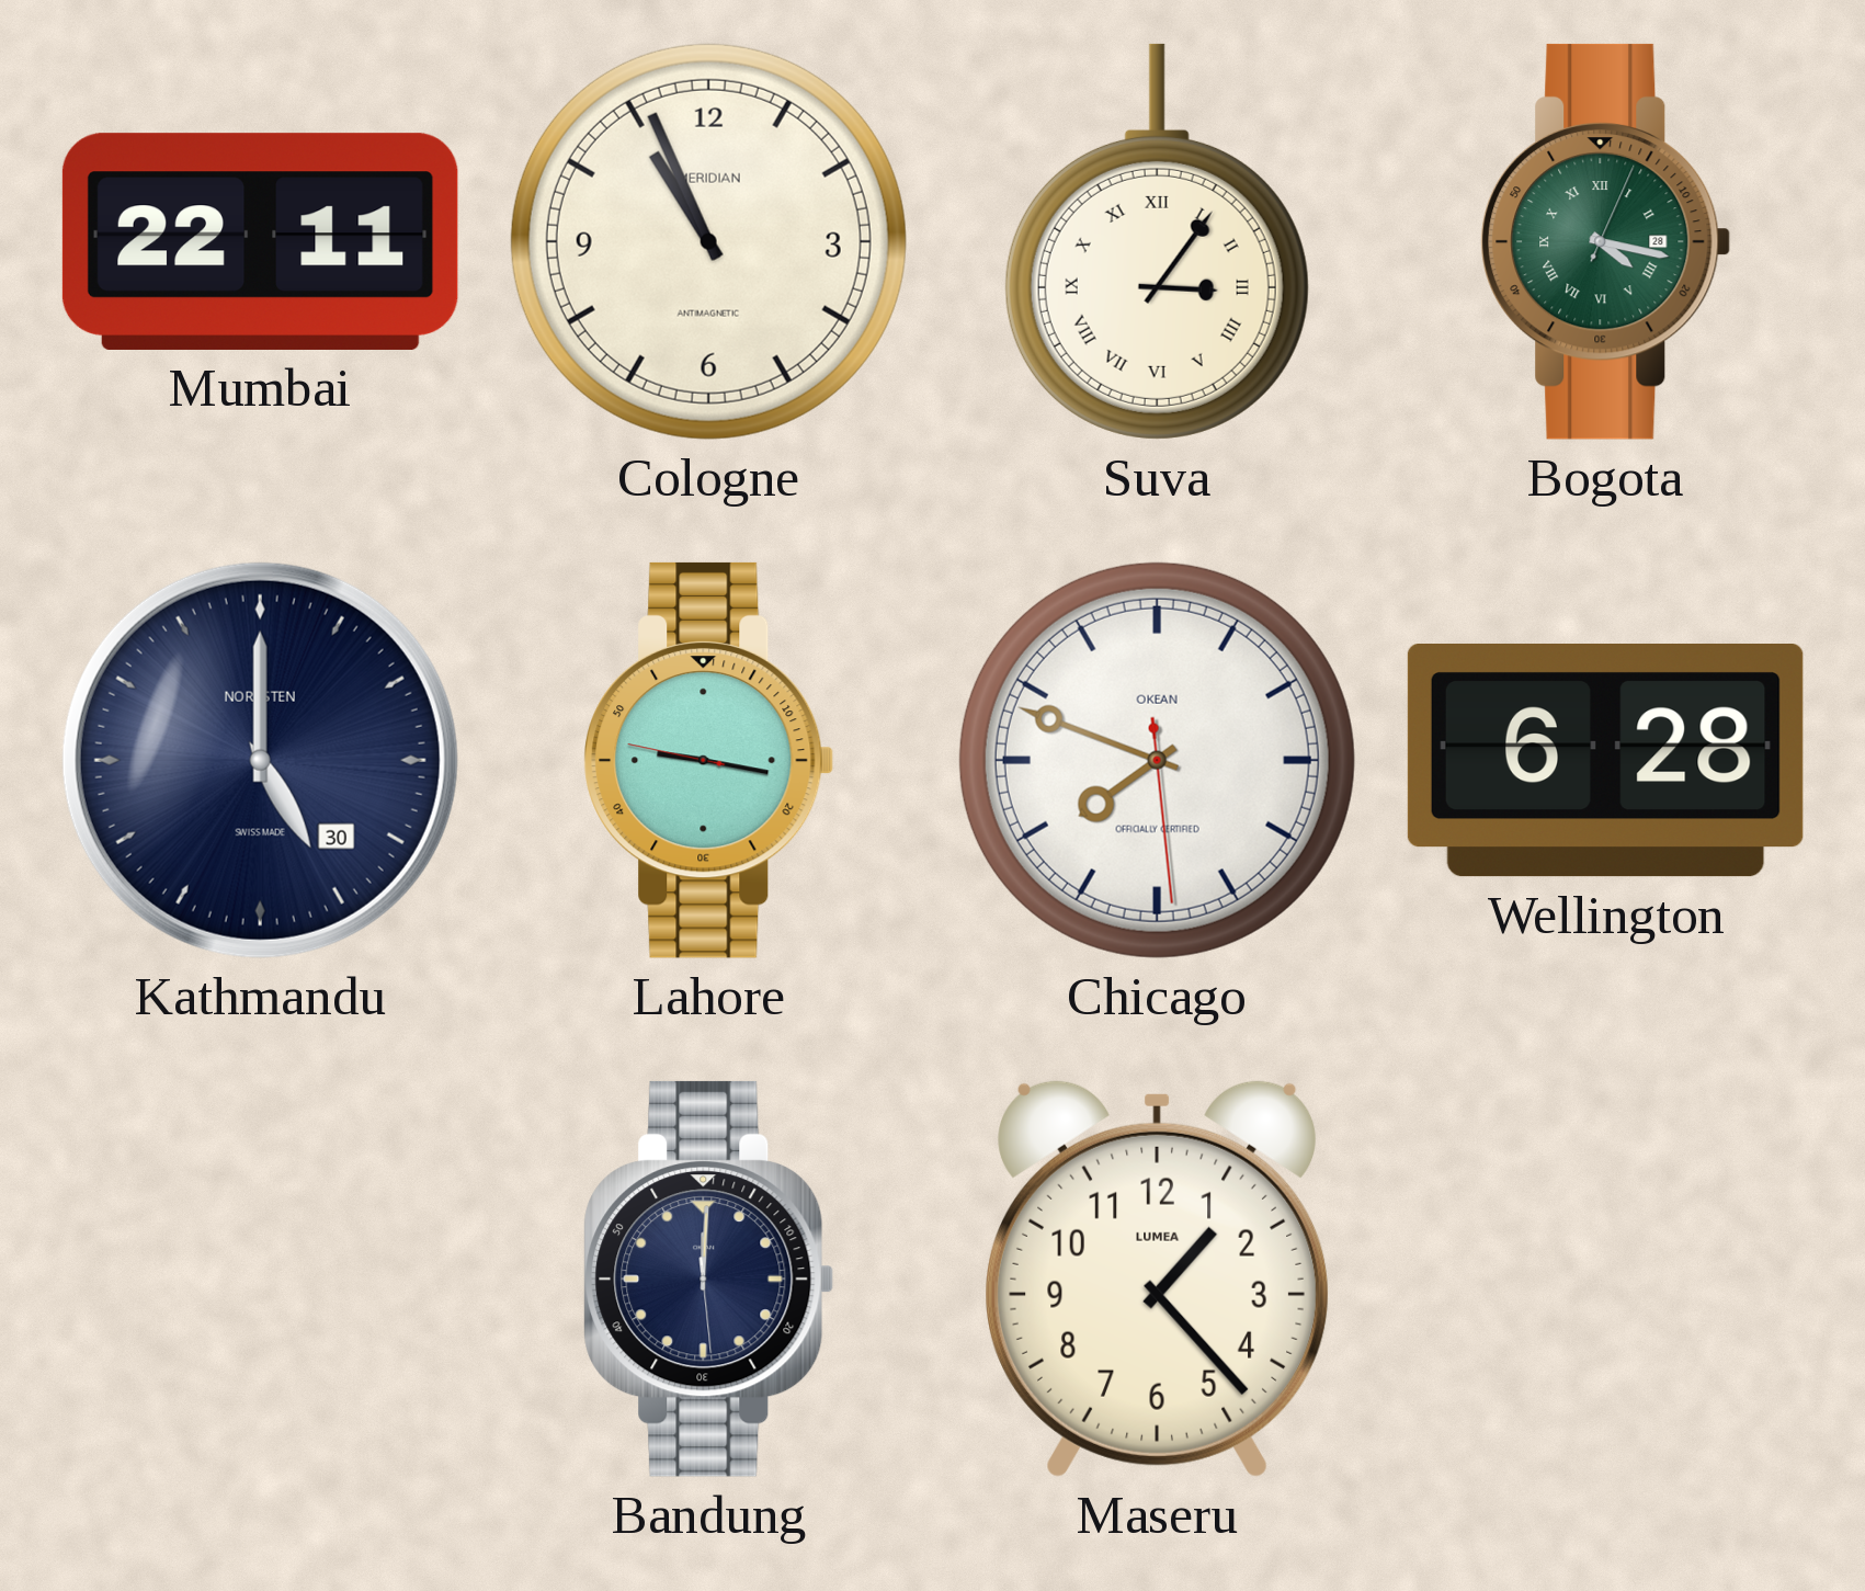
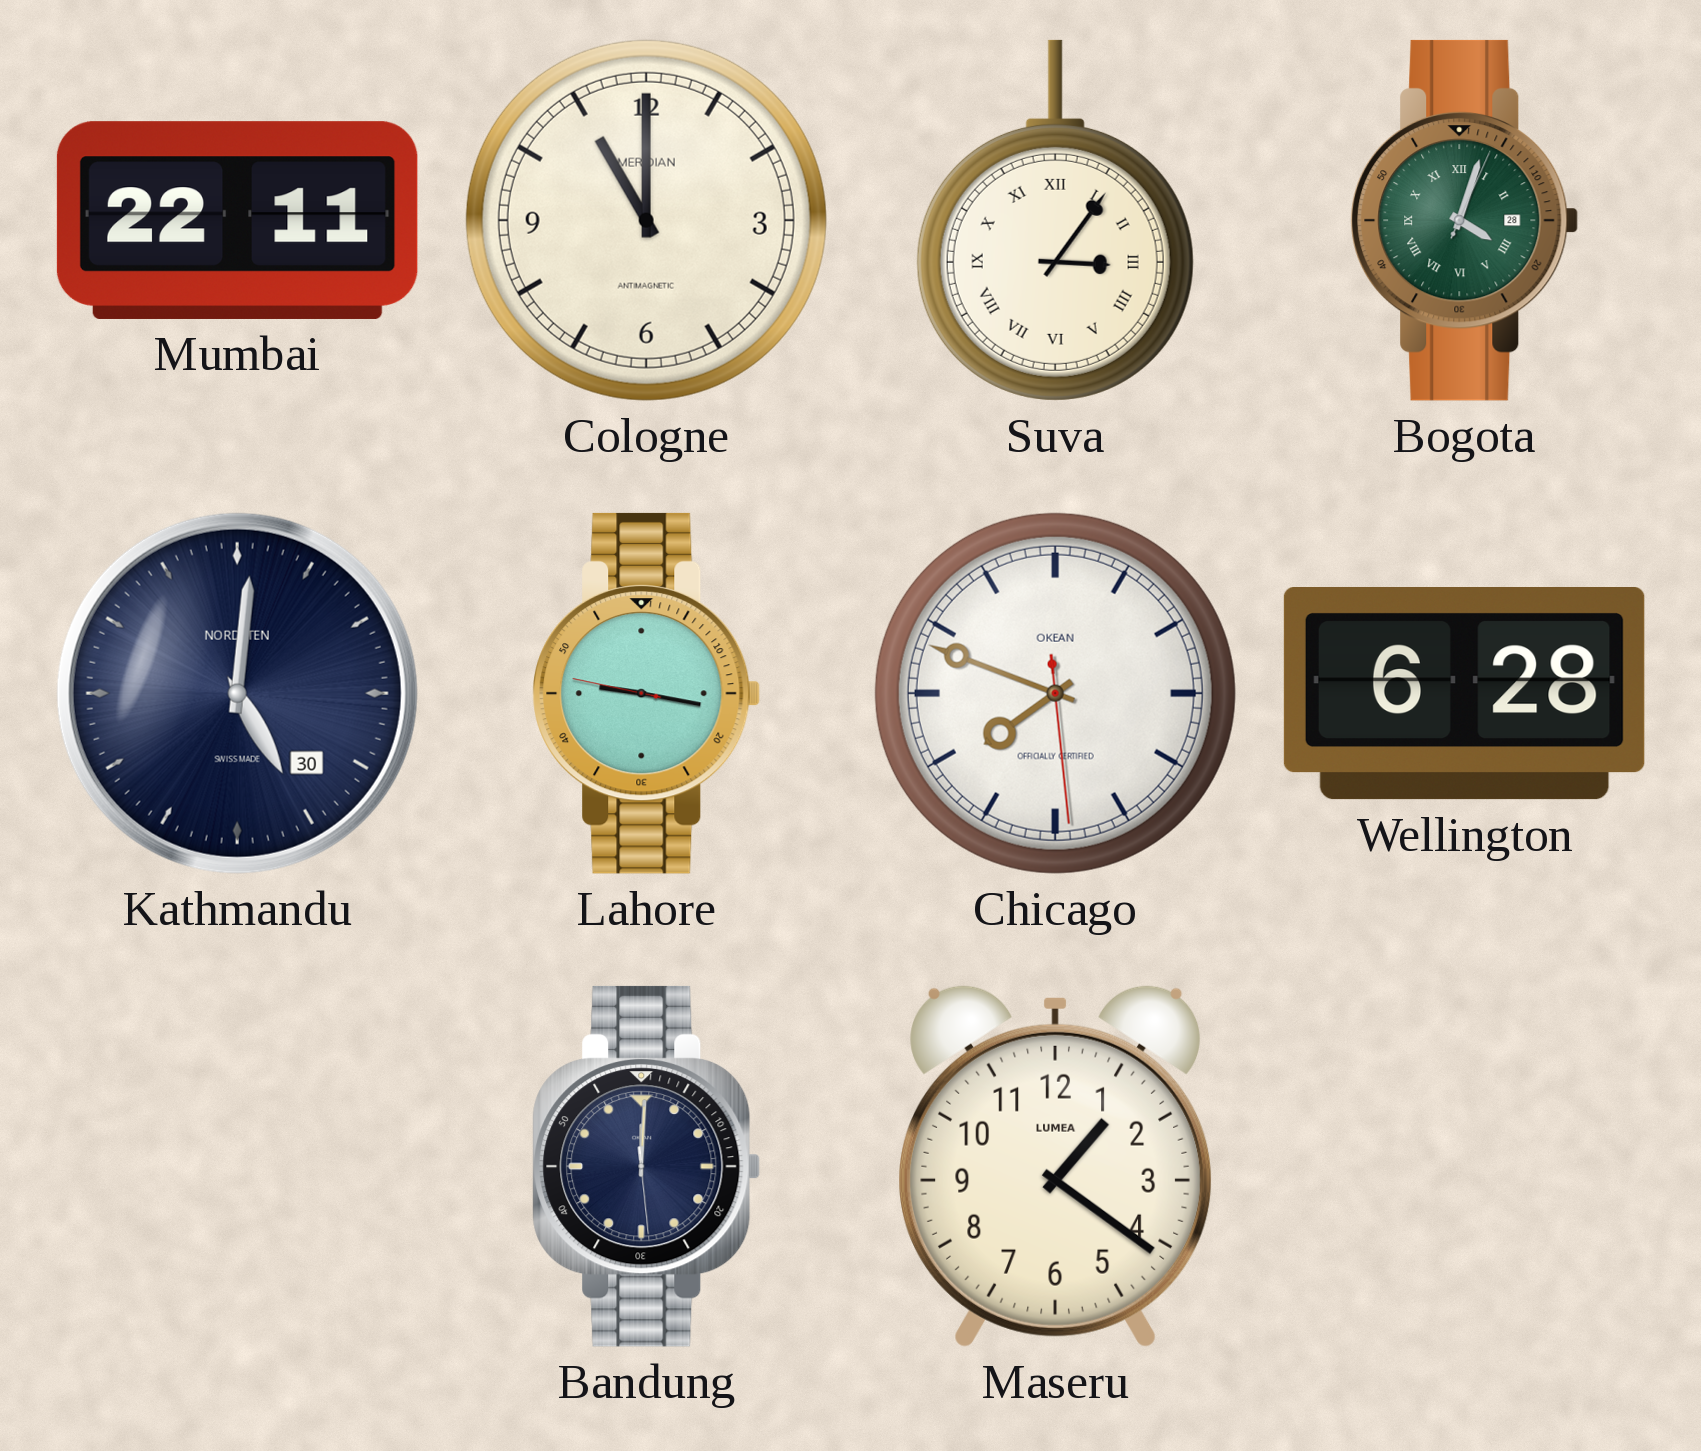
Cologne: 10:56 -> 11:00
Bogota: 4:17 -> 4:03
Kathmandu: 5:00 -> 5:01
Maseru: 1:23 -> 1:21
